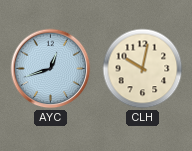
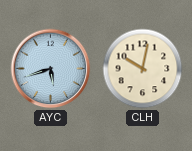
AYC: 12:42 -> 5:42
